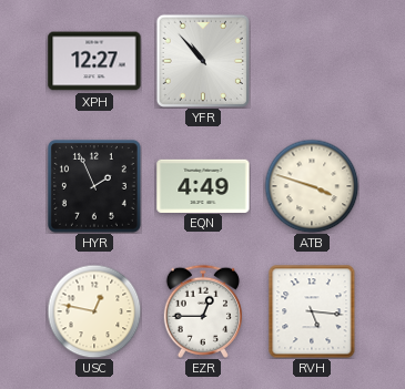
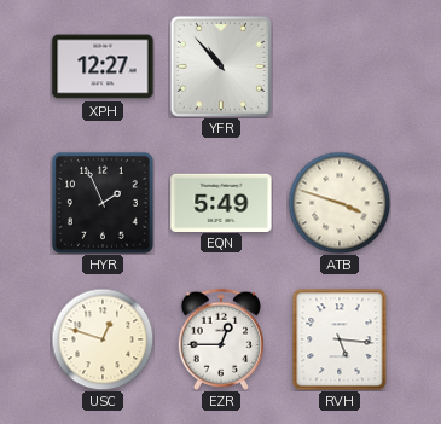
EQN: 4:49 -> 5:49
USC: 12:47 -> 12:48
